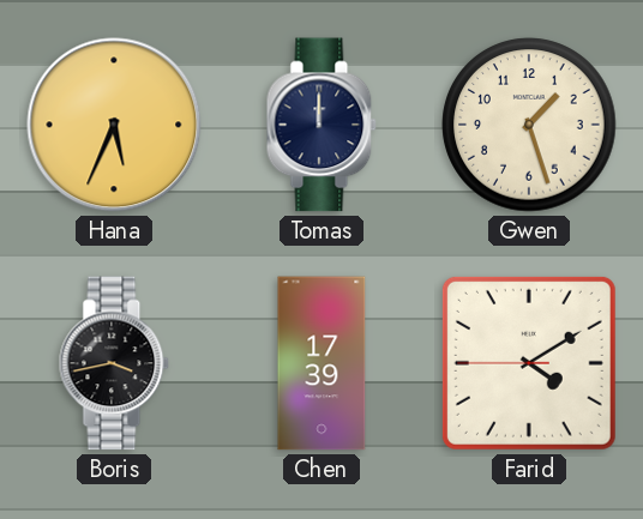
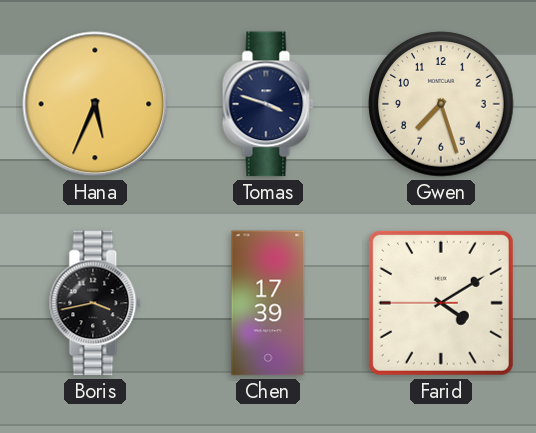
Tomas: 12:00 -> 3:48
Gwen: 1:27 -> 7:27
